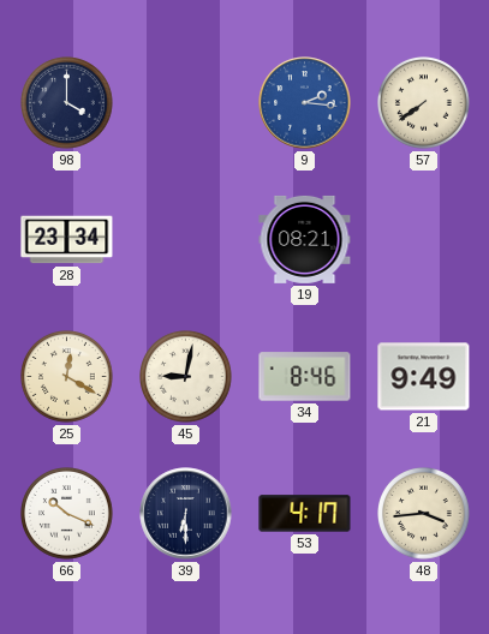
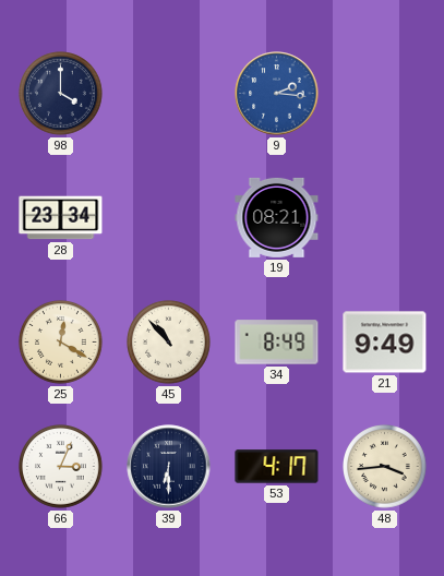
57: 7:39 -> none
45: 9:02 -> 10:53
34: 8:46 -> 8:49
66: 10:19 -> 3:04
